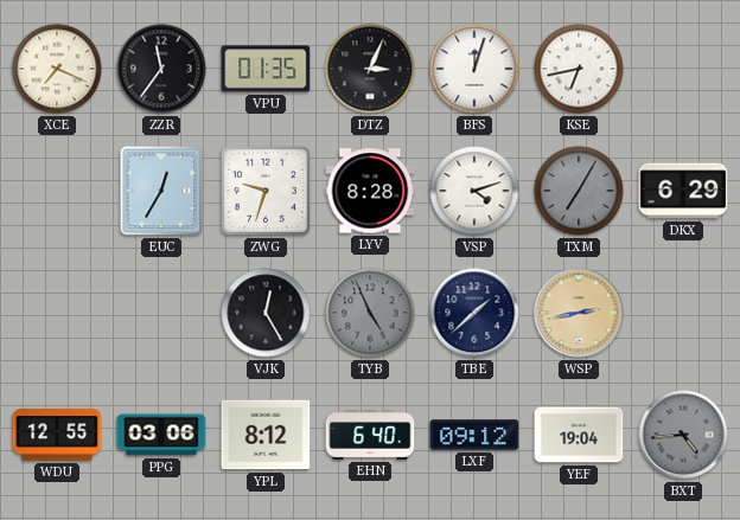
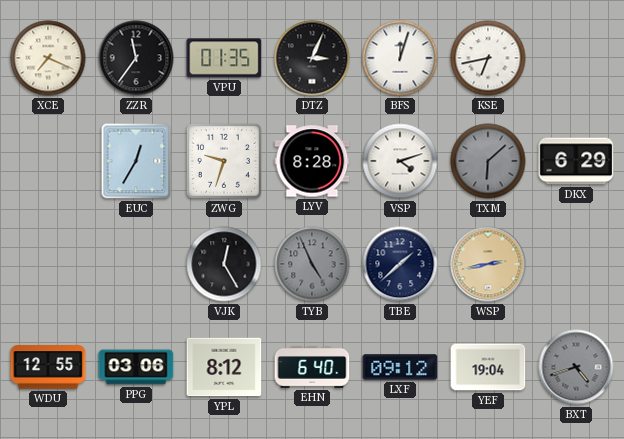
TXM: 7:05 -> 6:08
BXT: 4:44 -> 4:42
